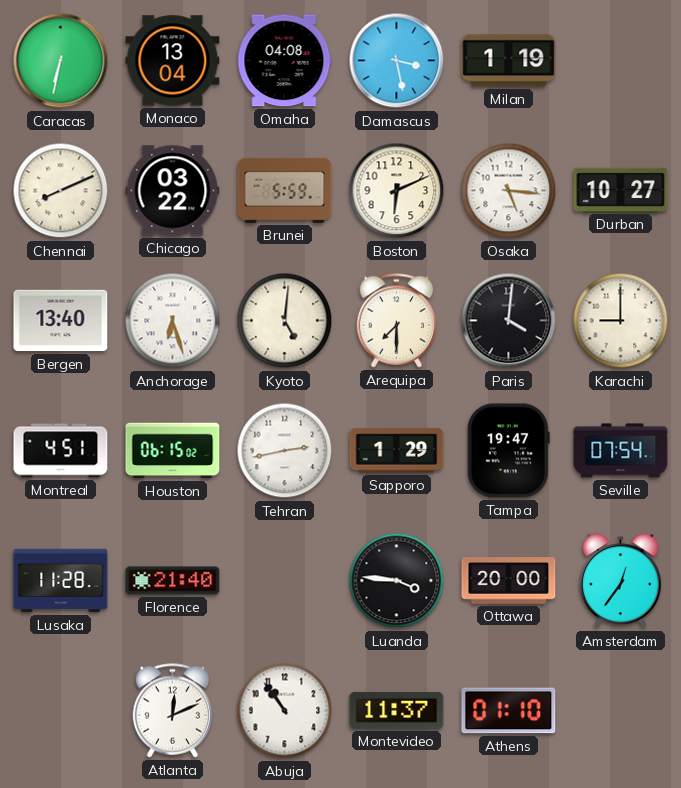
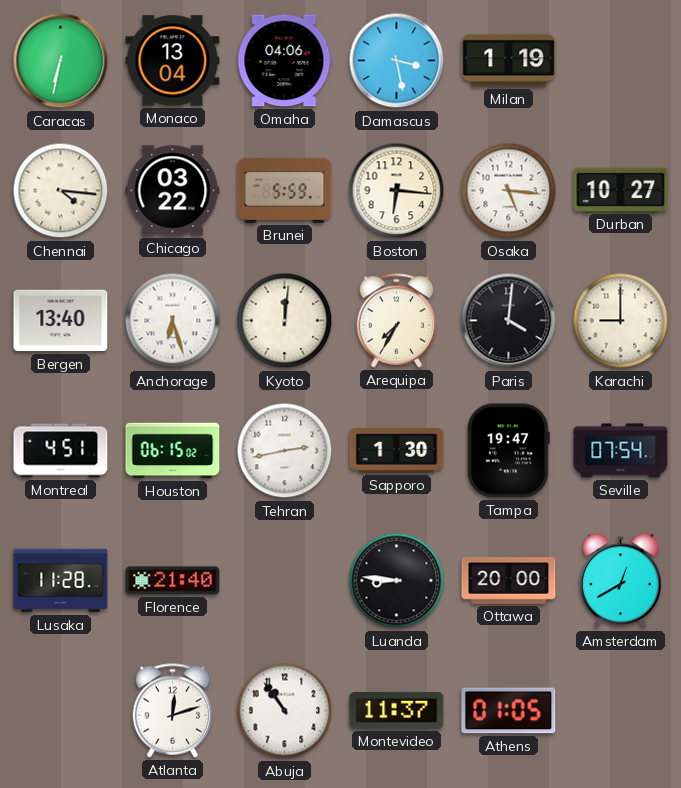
Omaha: 04:08 -> 04:06
Chennai: 8:11 -> 4:16
Boston: 6:11 -> 6:16
Kyoto: 5:01 -> 12:01
Arequipa: 7:30 -> 7:35
Sapporo: 1:29 -> 1:30
Luanda: 3:46 -> 8:46
Amsterdam: 12:36 -> 12:40
Atlanta: 12:11 -> 12:12
Athens: 01:10 -> 01:05
